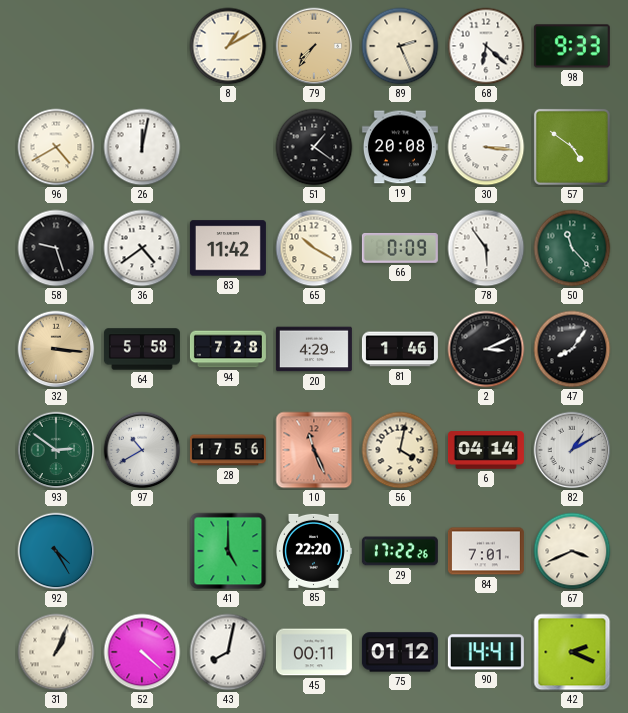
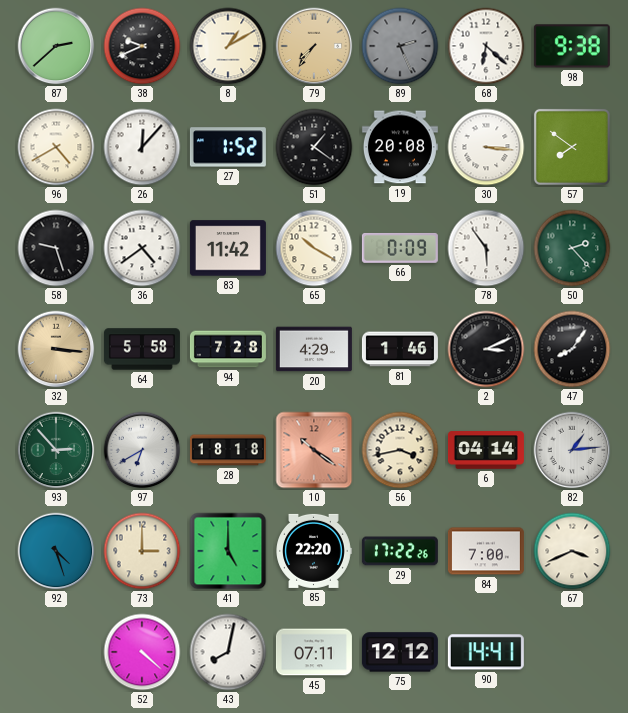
87: none -> 2:38
38: none -> 9:41
89 dial: cream -> grey
98: 9:33 -> 9:38
26: 12:02 -> 12:07
27: none -> 1:52
57: 4:51 -> 7:51
50: 11:23 -> 2:23
93: 2:51 -> 2:53
97: 10:40 -> 6:40
28: 17:56 -> 18:18
10: 11:26 -> 10:21
56: 4:02 -> 3:43
82: 1:10 -> 1:14
92: 4:25 -> 4:27
73: none -> 3:00
84: 7:01 -> 7:00
31: 1:04 -> none
45: 00:11 -> 07:11
75: 01:12 -> 12:12
42: 2:19 -> none
